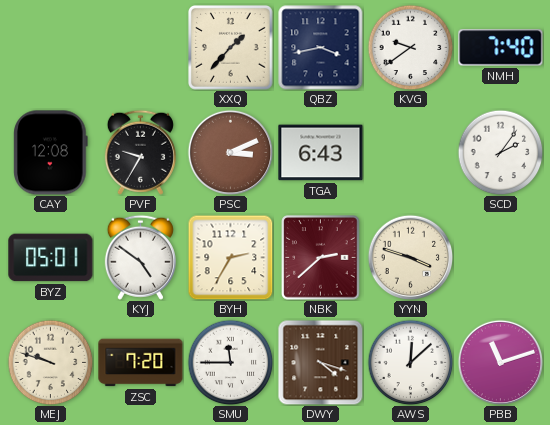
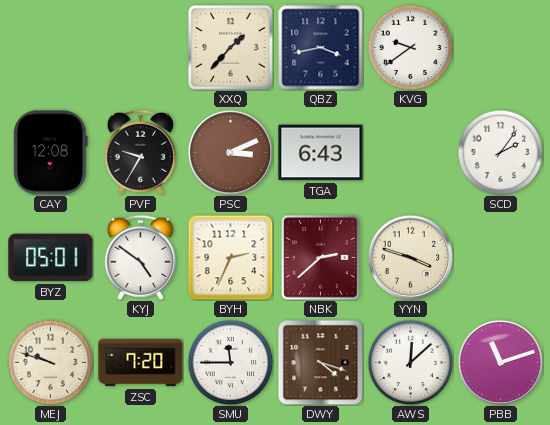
NMH: 7:40 -> none
BYH: 2:35 -> 2:34
